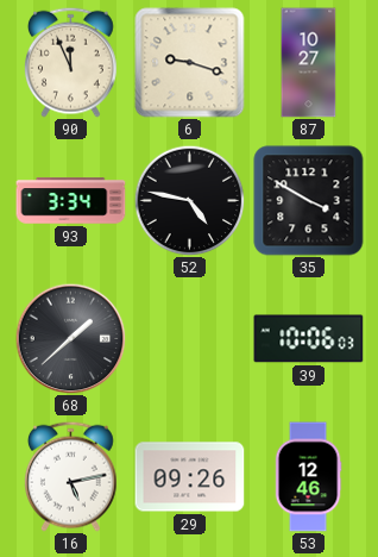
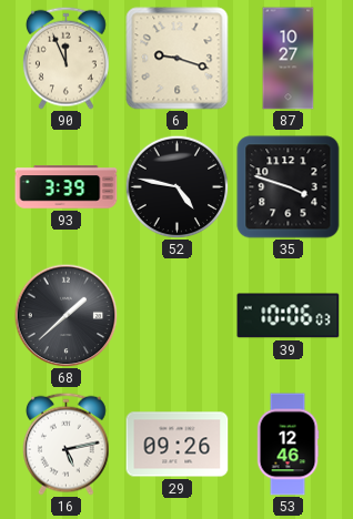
93: 3:34 -> 3:39
35: 3:50 -> 3:48
